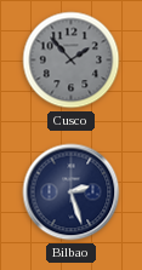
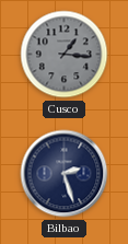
Cusco: 1:53 -> 1:16
